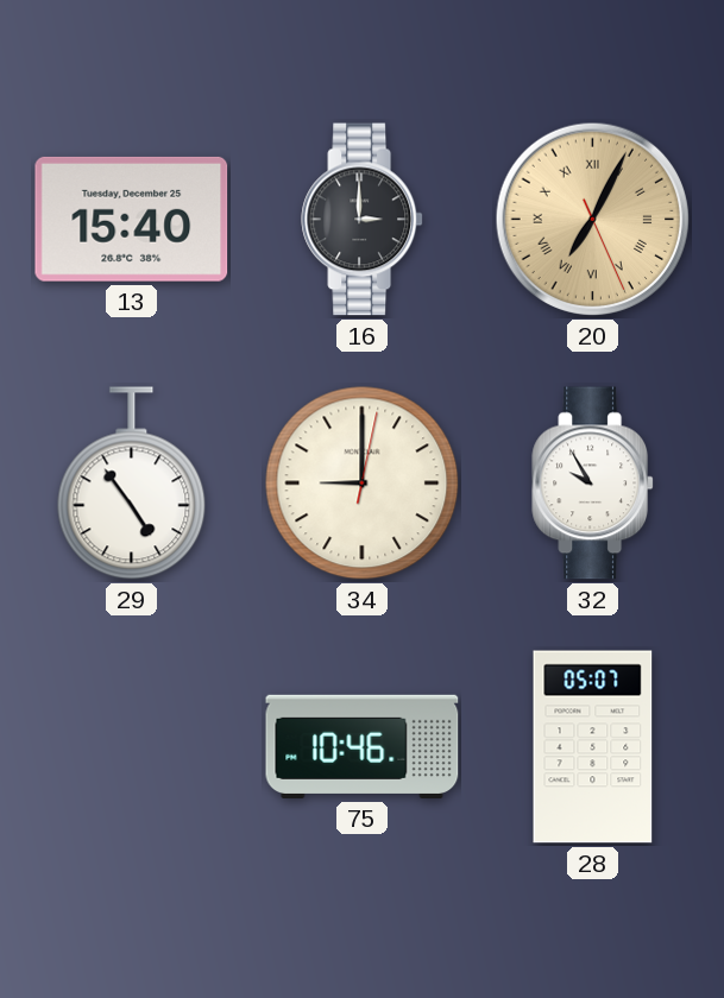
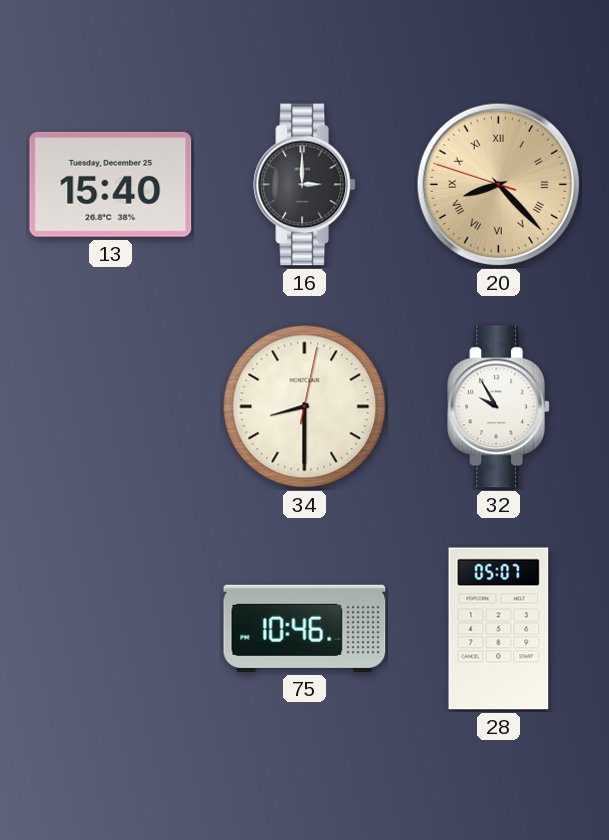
20: 7:04 -> 8:22
29: 4:54 -> none
34: 9:00 -> 8:30
